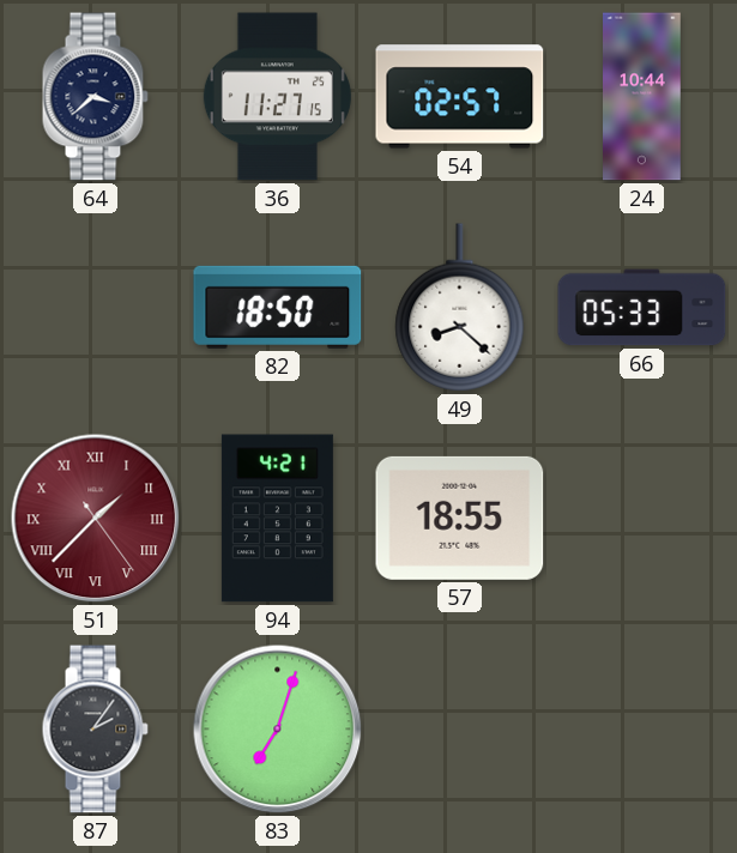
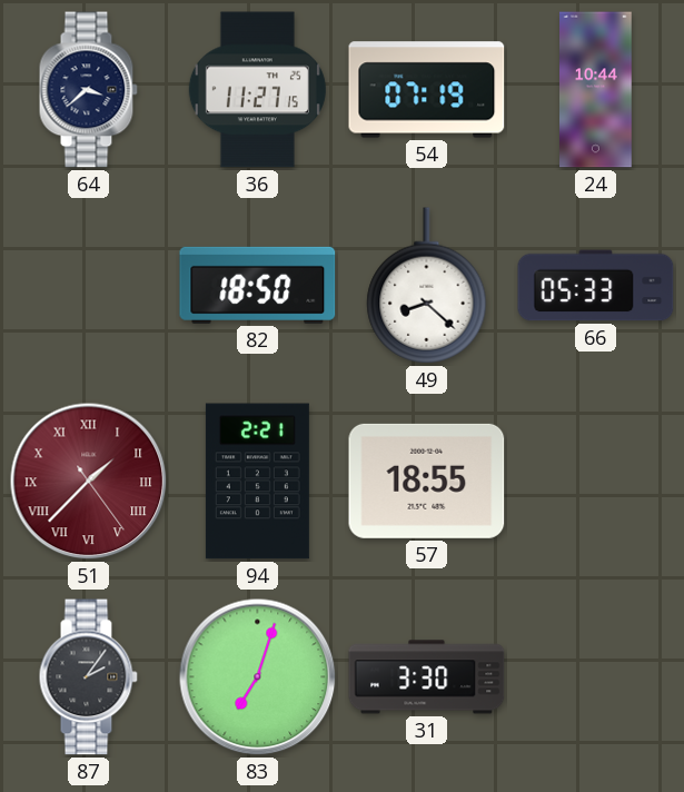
54: 02:57 -> 07:19
94: 4:21 -> 2:21
31: none -> 3:30
